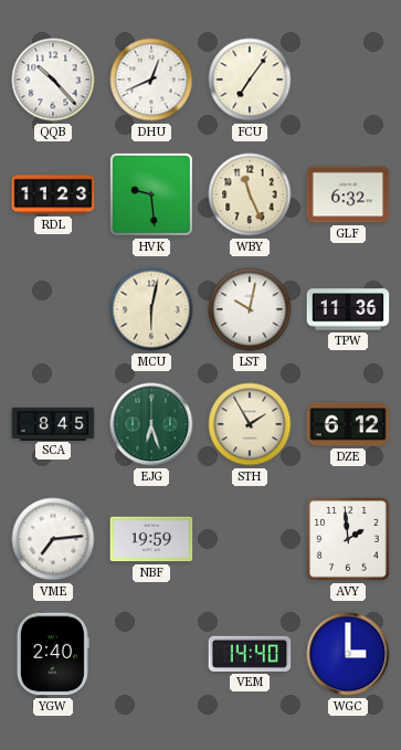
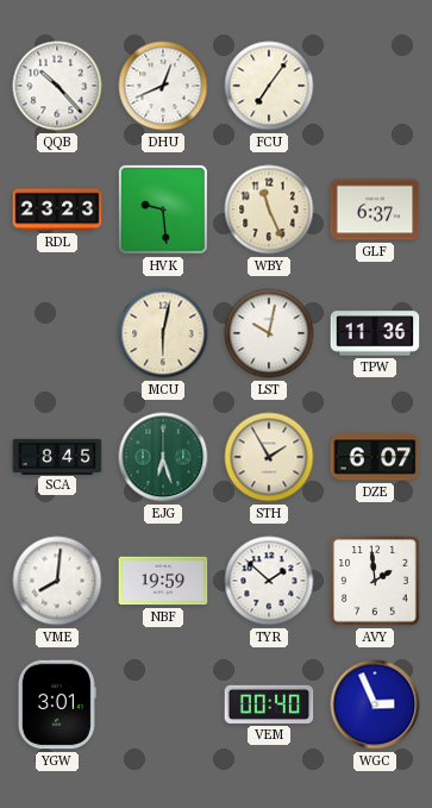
RDL: 11:23 -> 23:23
GLF: 6:32 -> 6:37
DZE: 6:12 -> 6:07
VME: 7:14 -> 8:01
TYR: none -> 1:52
YGW: 2:40 -> 3:01
VEM: 14:40 -> 00:40
WGC: 3:00 -> 2:56
